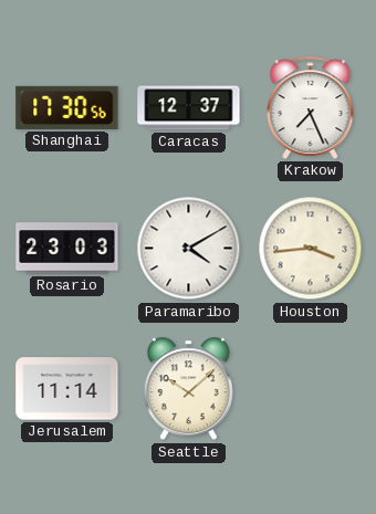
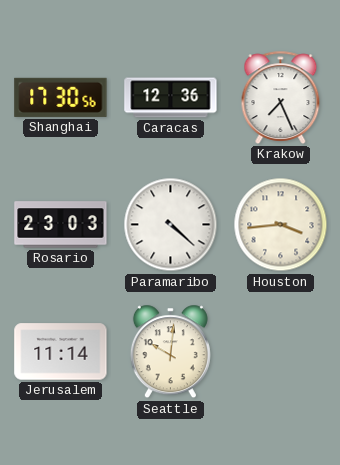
Caracas: 12:37 -> 12:36
Paramaribo: 4:10 -> 4:22
Seattle: 10:08 -> 10:01
